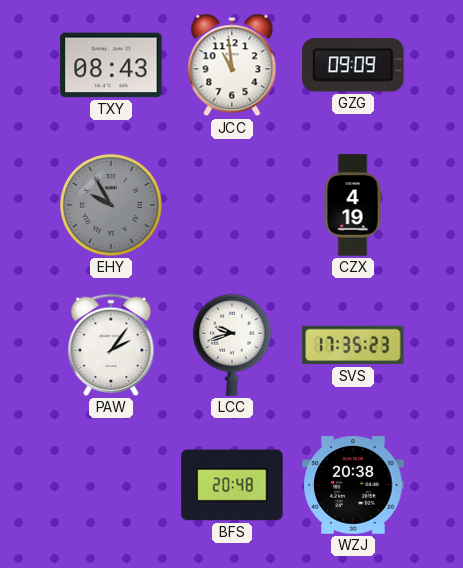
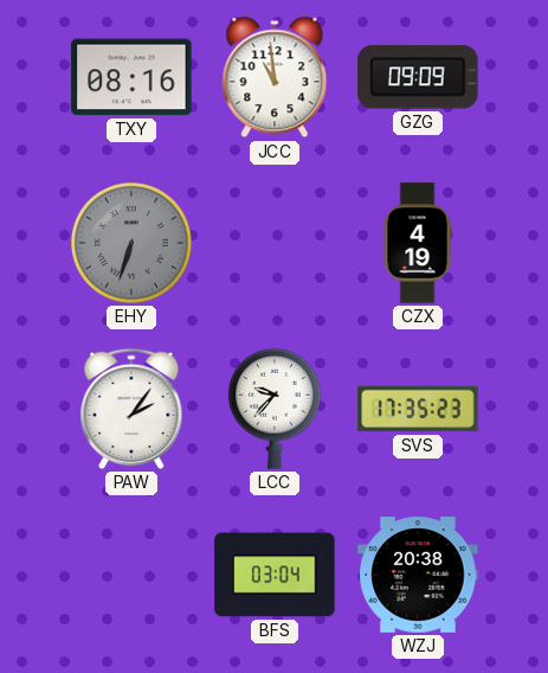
TXY: 08:43 -> 08:16
EHY: 9:55 -> 6:33
LCC: 9:42 -> 9:37
BFS: 20:48 -> 03:04
